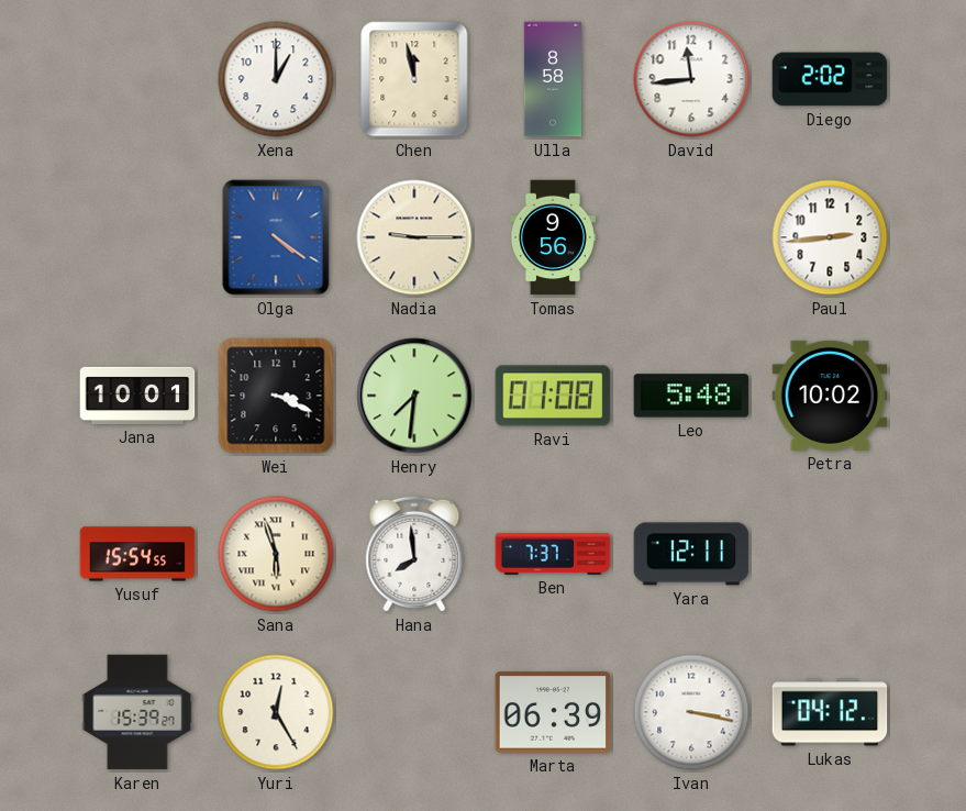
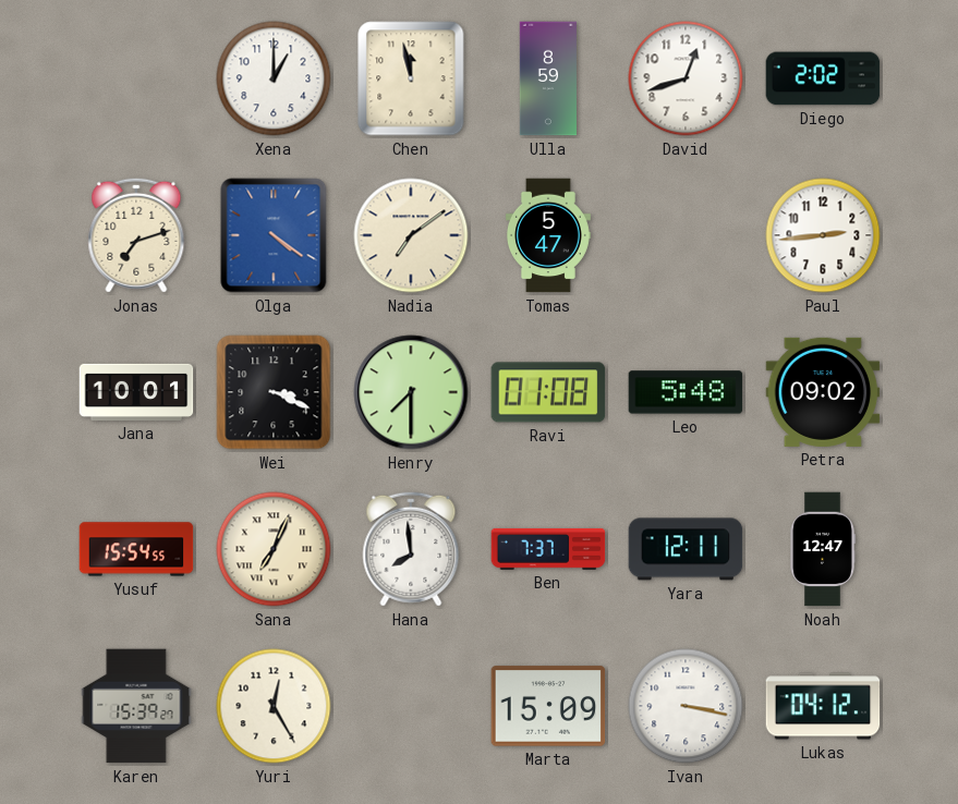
Ulla: 8:58 -> 8:59
David: 11:44 -> 12:42
Jonas: none -> 7:12
Nadia: 9:15 -> 7:09
Tomas: 9:56 -> 5:47
Henry: 7:31 -> 7:30
Petra: 10:02 -> 09:02
Sana: 5:57 -> 7:04
Noah: none -> 12:47
Marta: 06:39 -> 15:09
